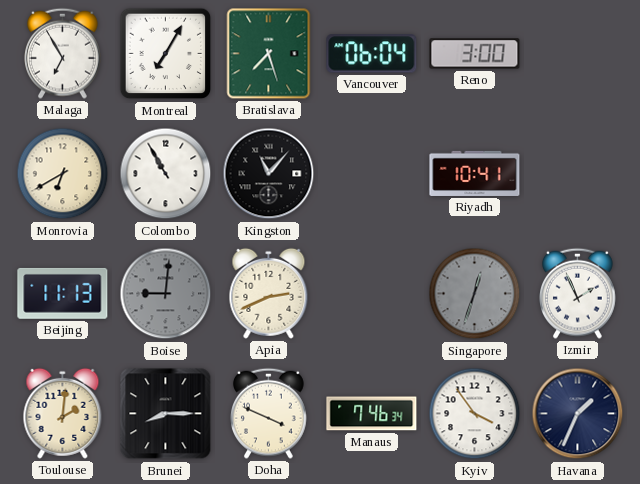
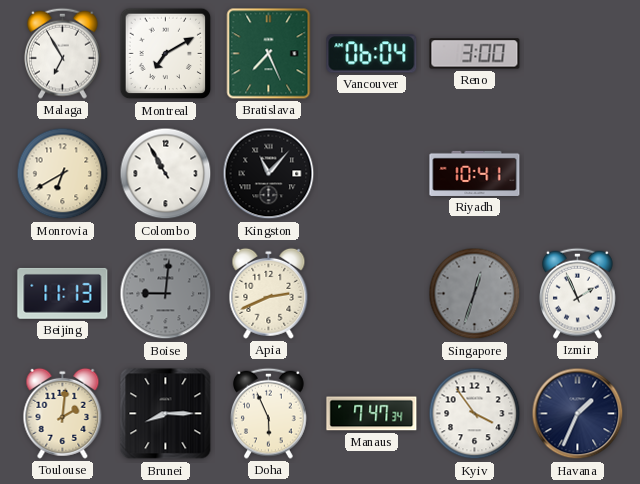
Montreal: 7:05 -> 7:10
Bratislava: 7:27 -> 7:26
Doha: 3:49 -> 5:56
Manaus: 7:46 -> 7:47
